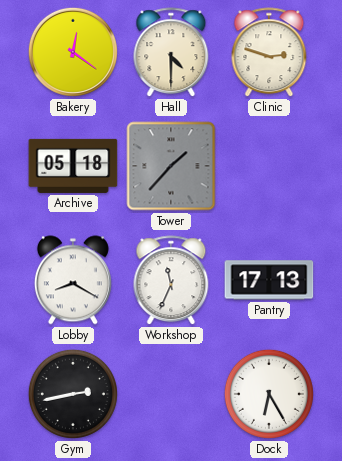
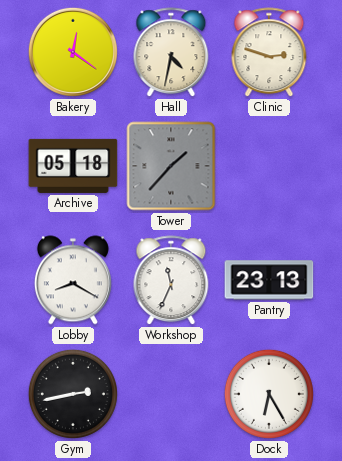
Hall: 4:30 -> 4:32
Pantry: 17:13 -> 23:13
